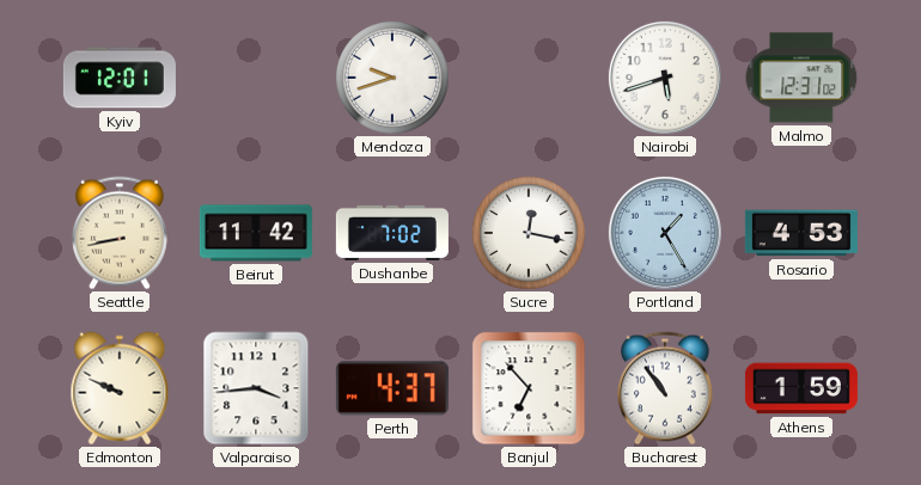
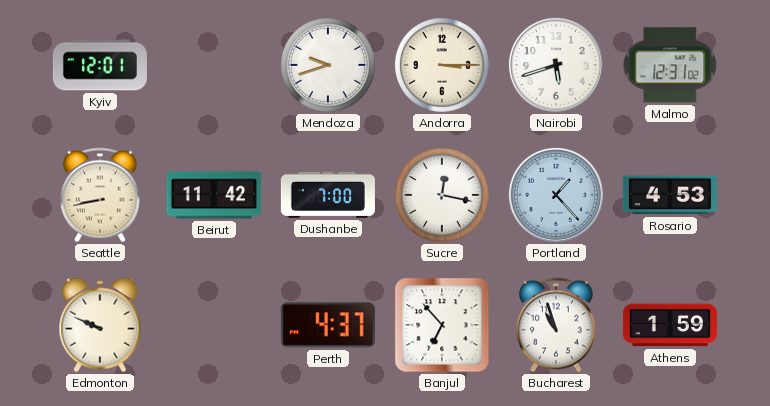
Andorra: none -> 3:15
Dushanbe: 7:02 -> 7:00
Portland: 1:25 -> 1:23
Valparaiso: 3:44 -> none
Bucharest: 10:54 -> 10:57
